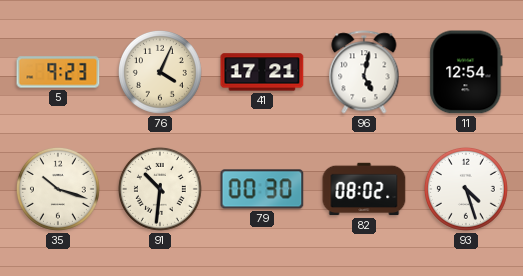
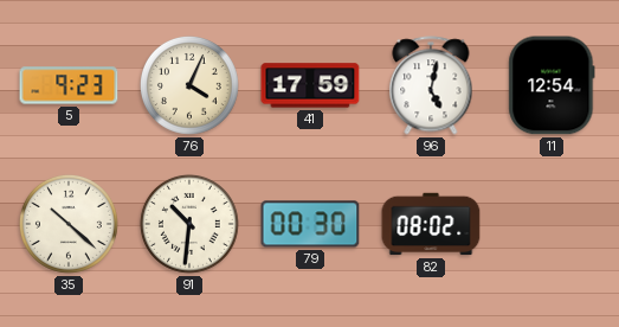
41: 17:21 -> 17:59
35: 10:18 -> 10:22
93: 4:27 -> none
